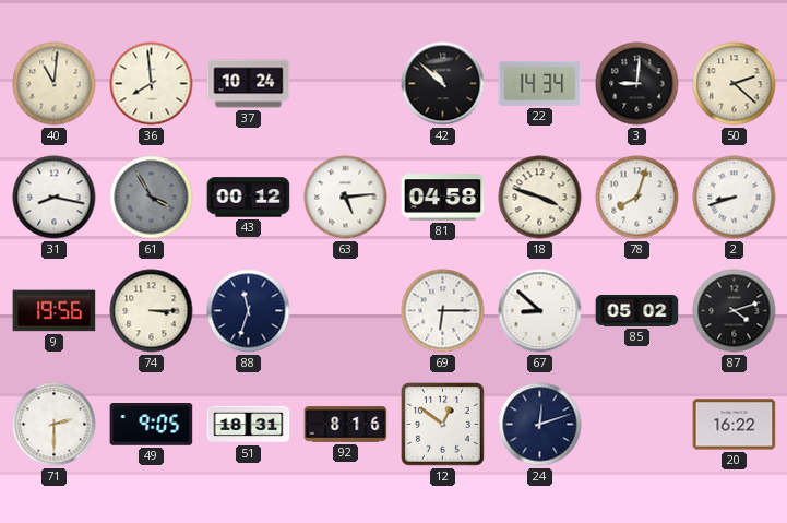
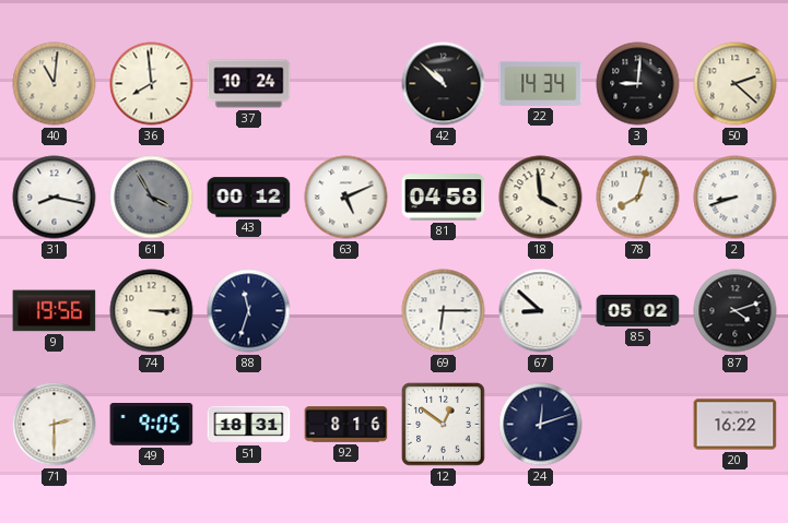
63: 5:14 -> 5:11
18: 3:48 -> 3:59
